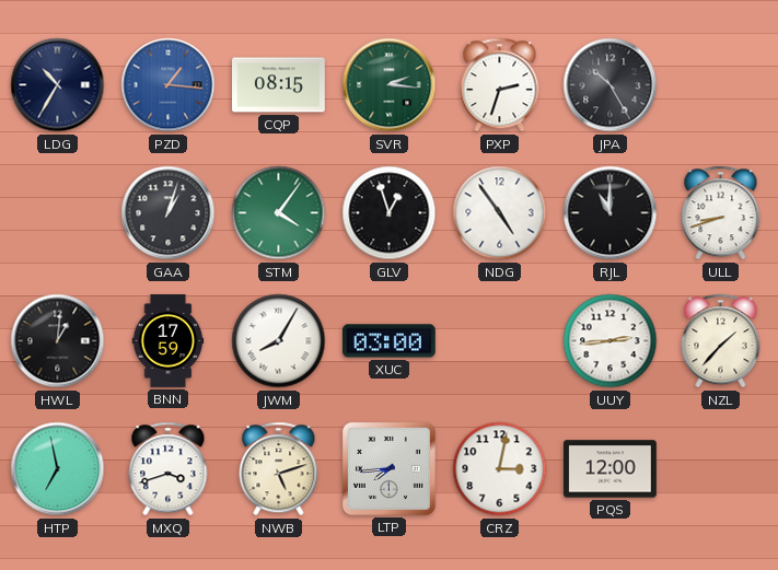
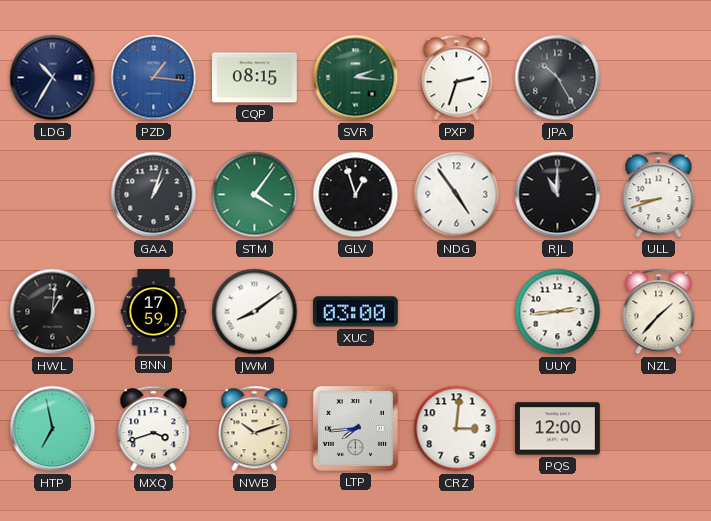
JWM: 8:05 -> 8:09
NWB: 5:12 -> 10:12
CRZ: 3:02 -> 3:01
